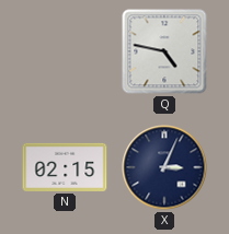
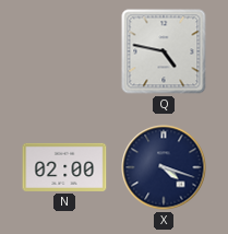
N: 02:15 -> 02:00
X: 3:04 -> 4:18
